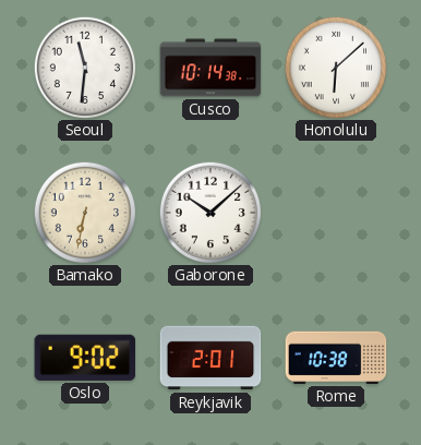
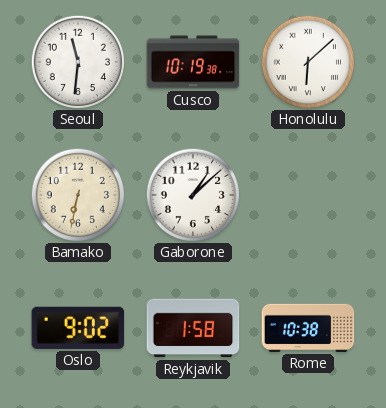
Cusco: 10:14 -> 10:19
Gaborone: 10:08 -> 1:08
Reykjavik: 2:01 -> 1:58
